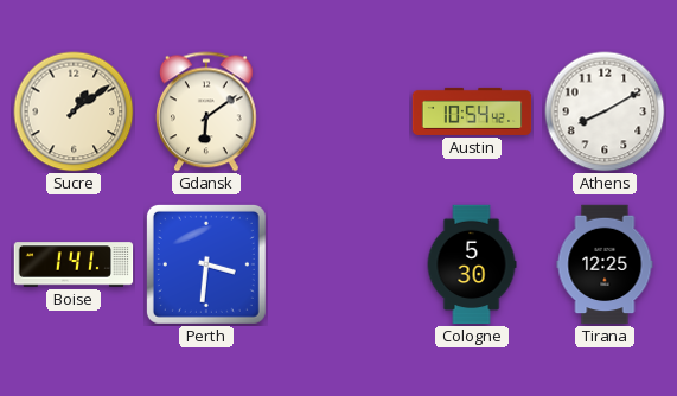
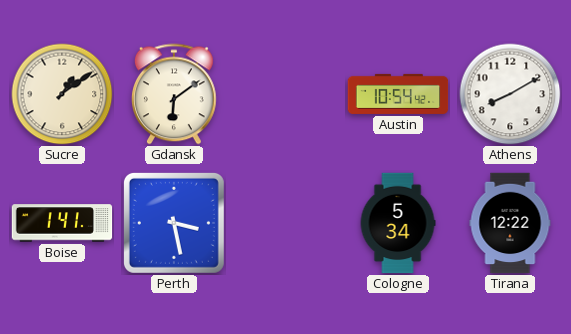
Perth: 3:31 -> 3:28
Cologne: 5:30 -> 5:34
Tirana: 12:25 -> 12:22
